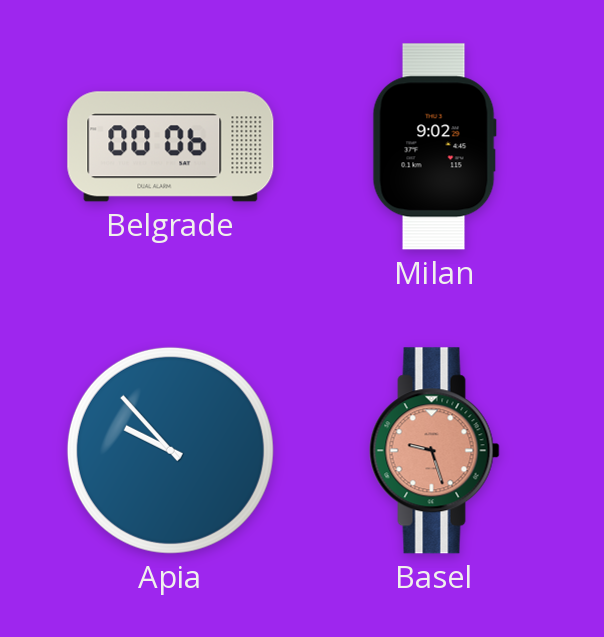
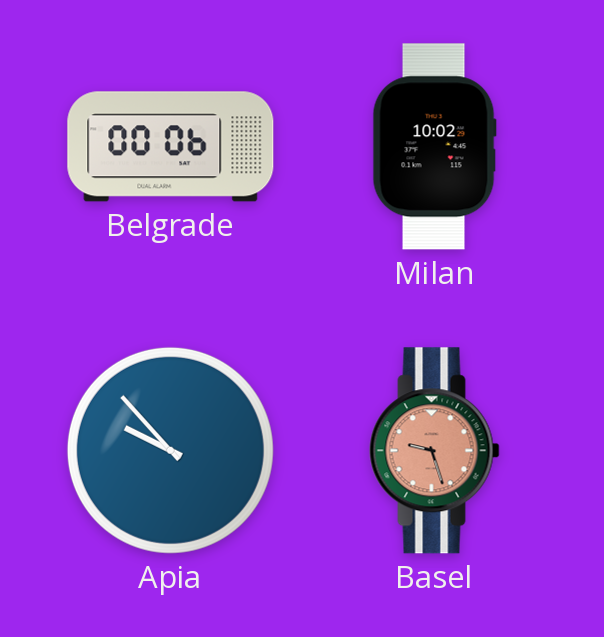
Milan: 9:02 -> 10:02
